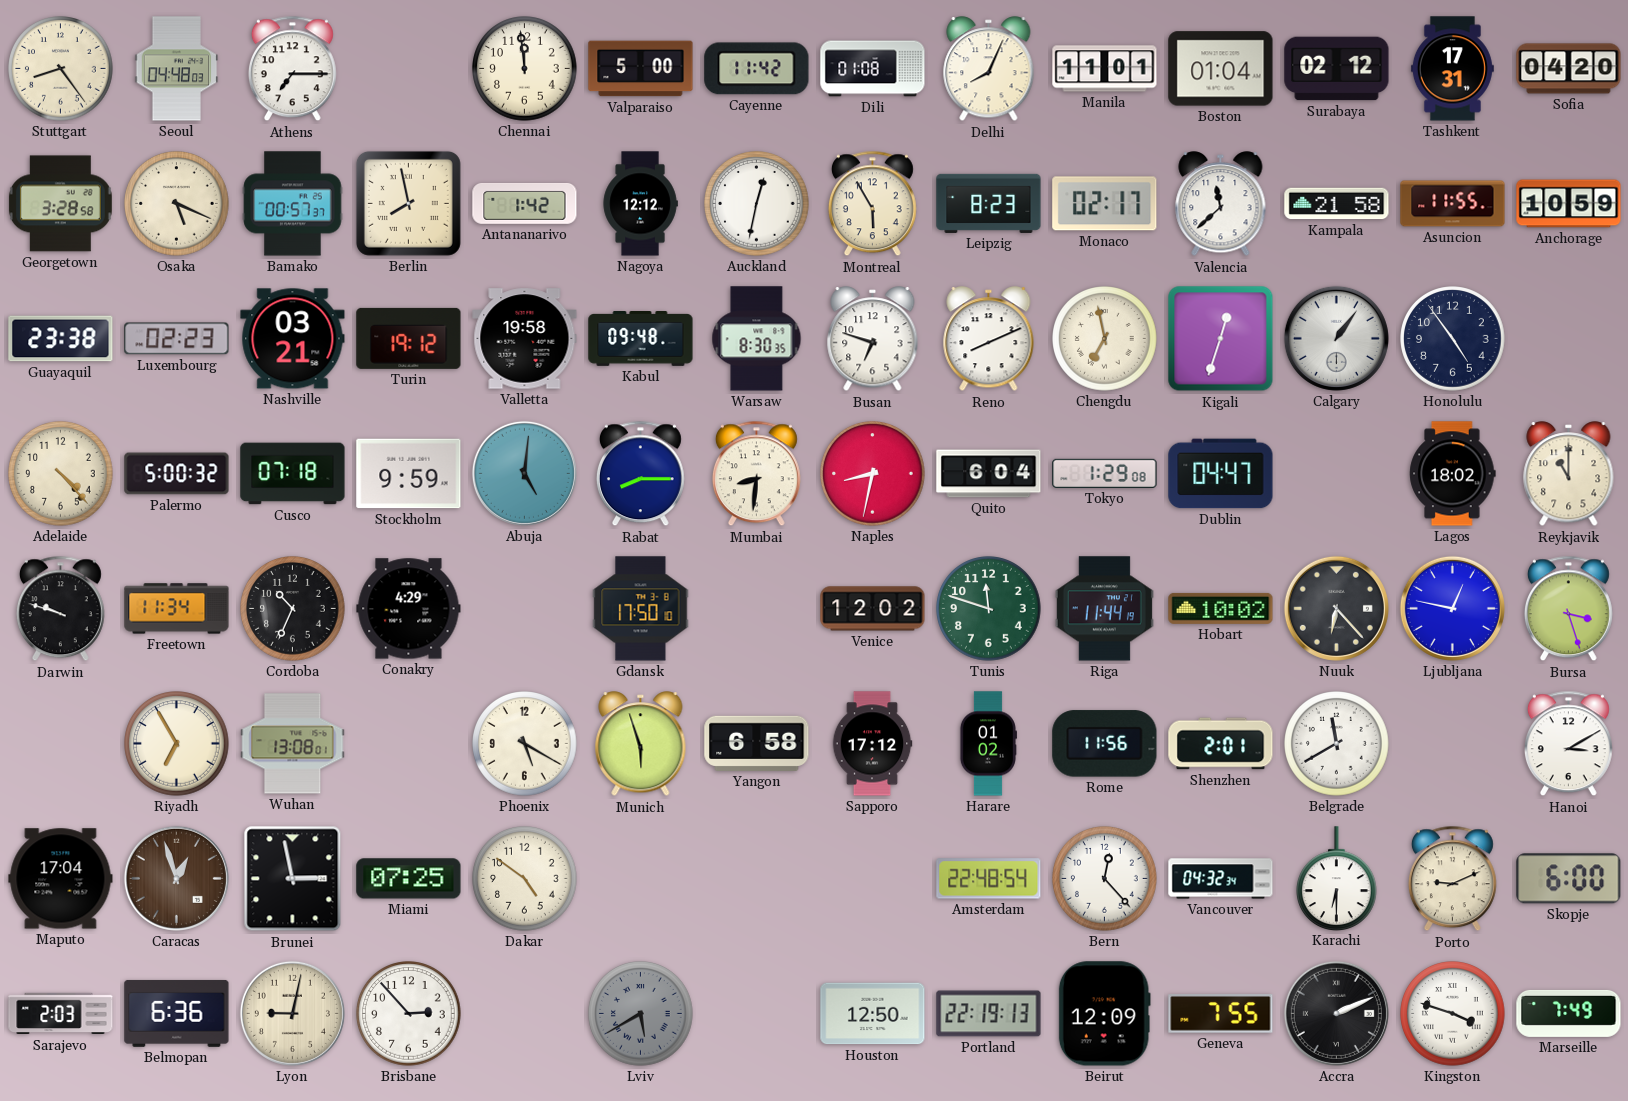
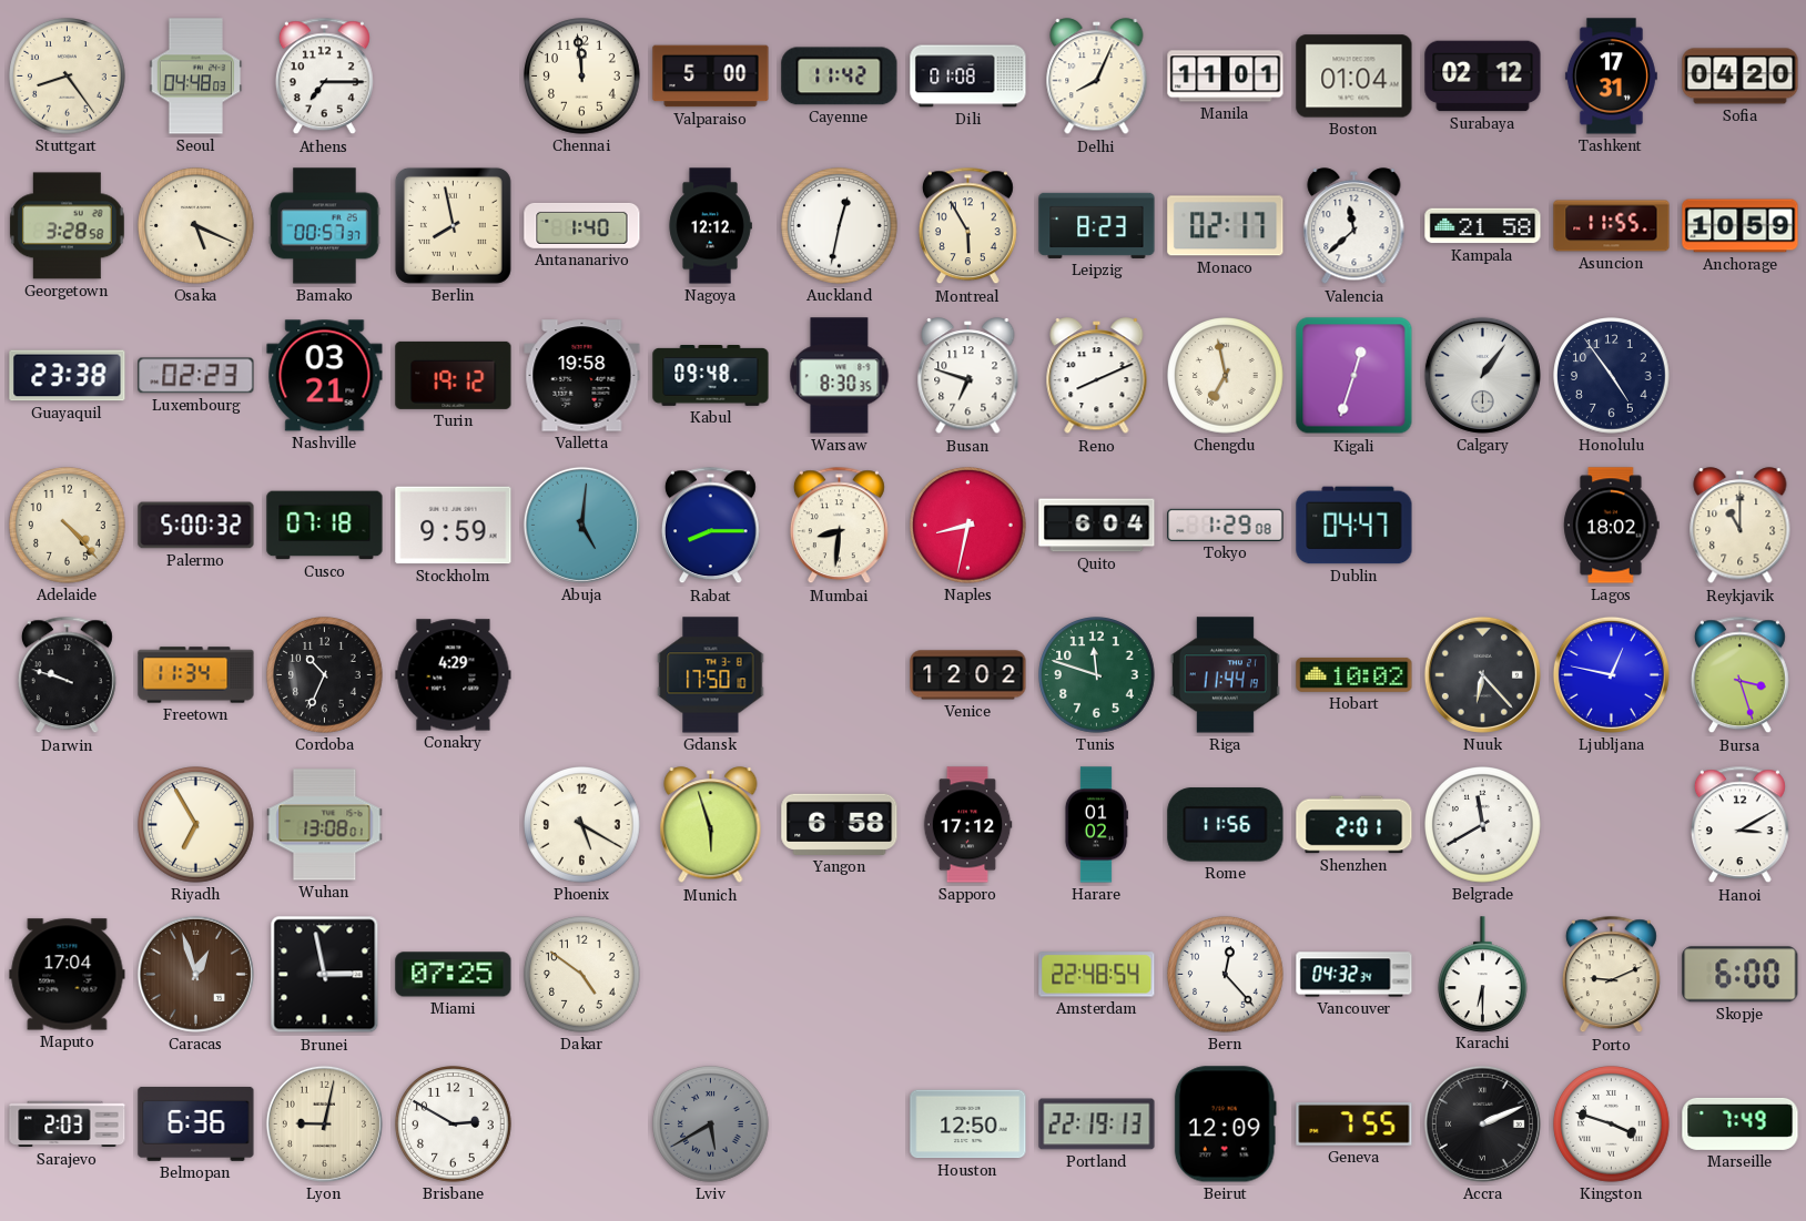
Antananarivo: 1:42 -> 1:40
Brisbane: 2:53 -> 2:50
